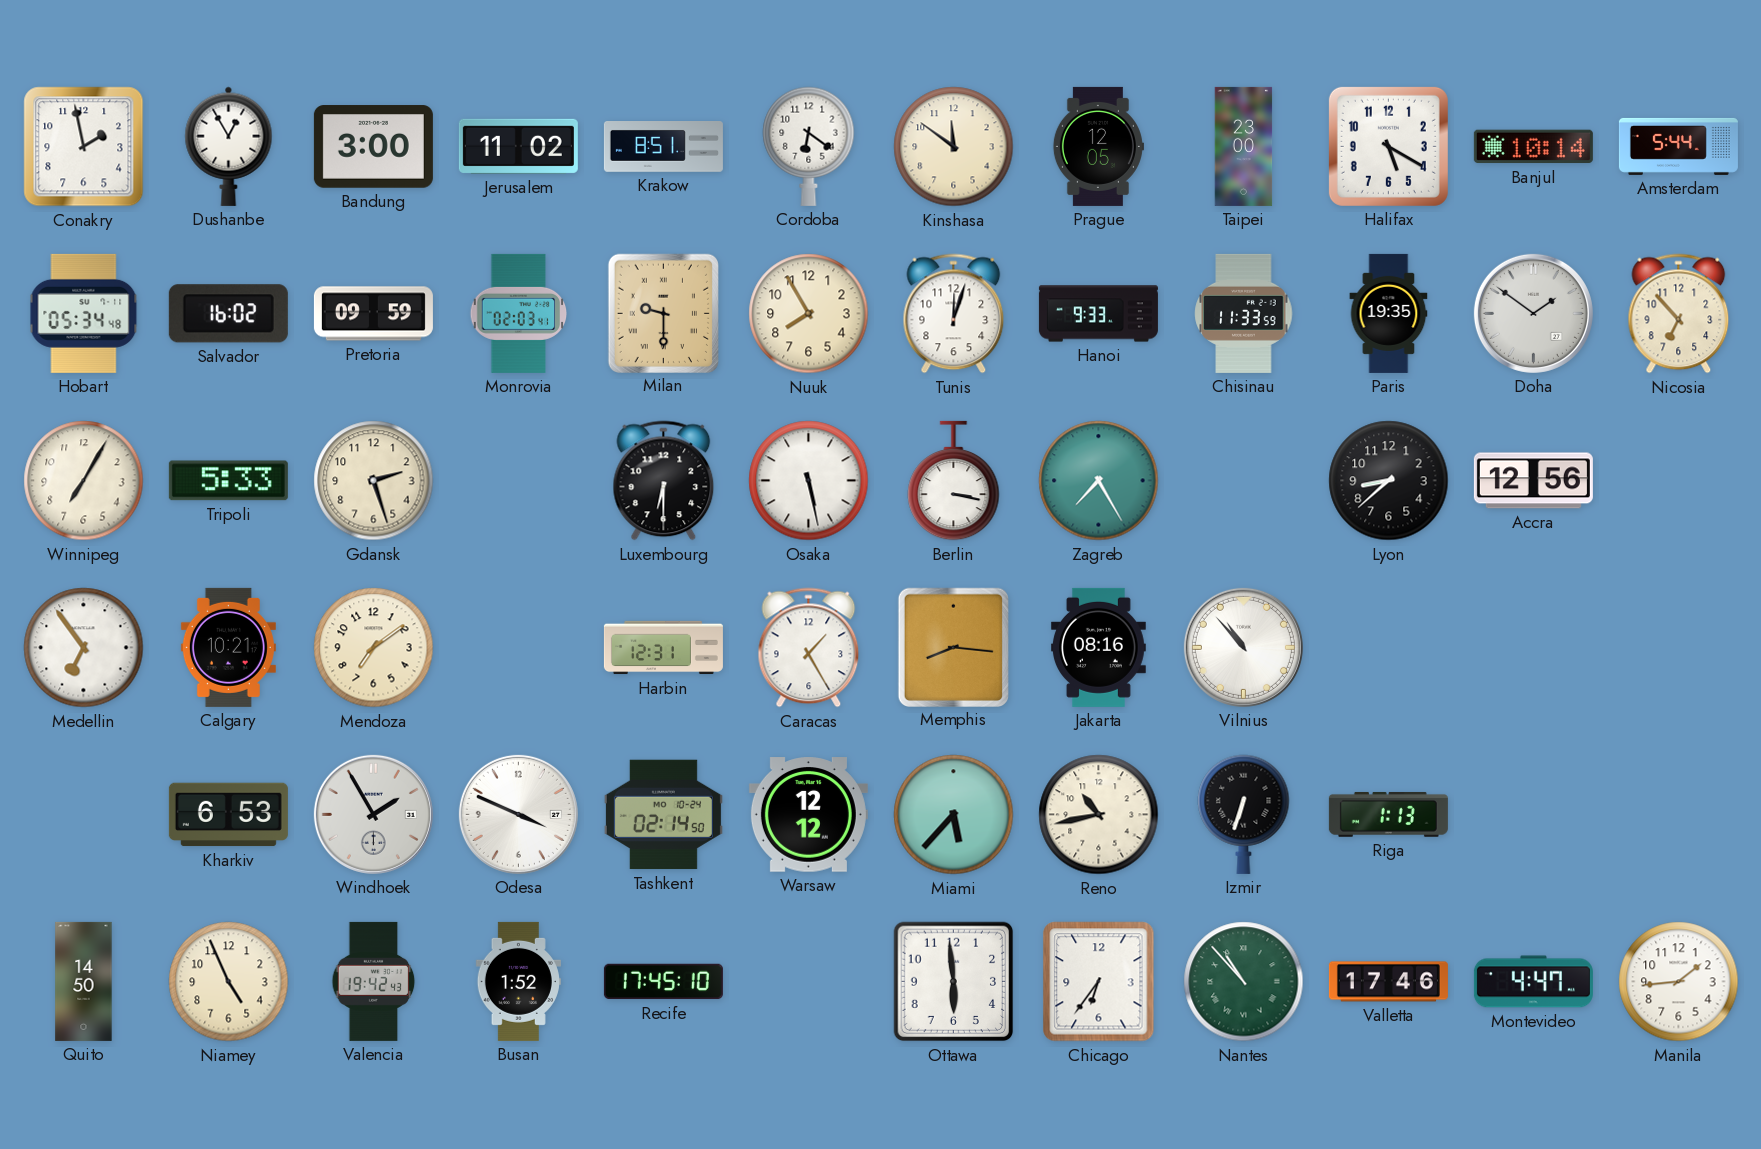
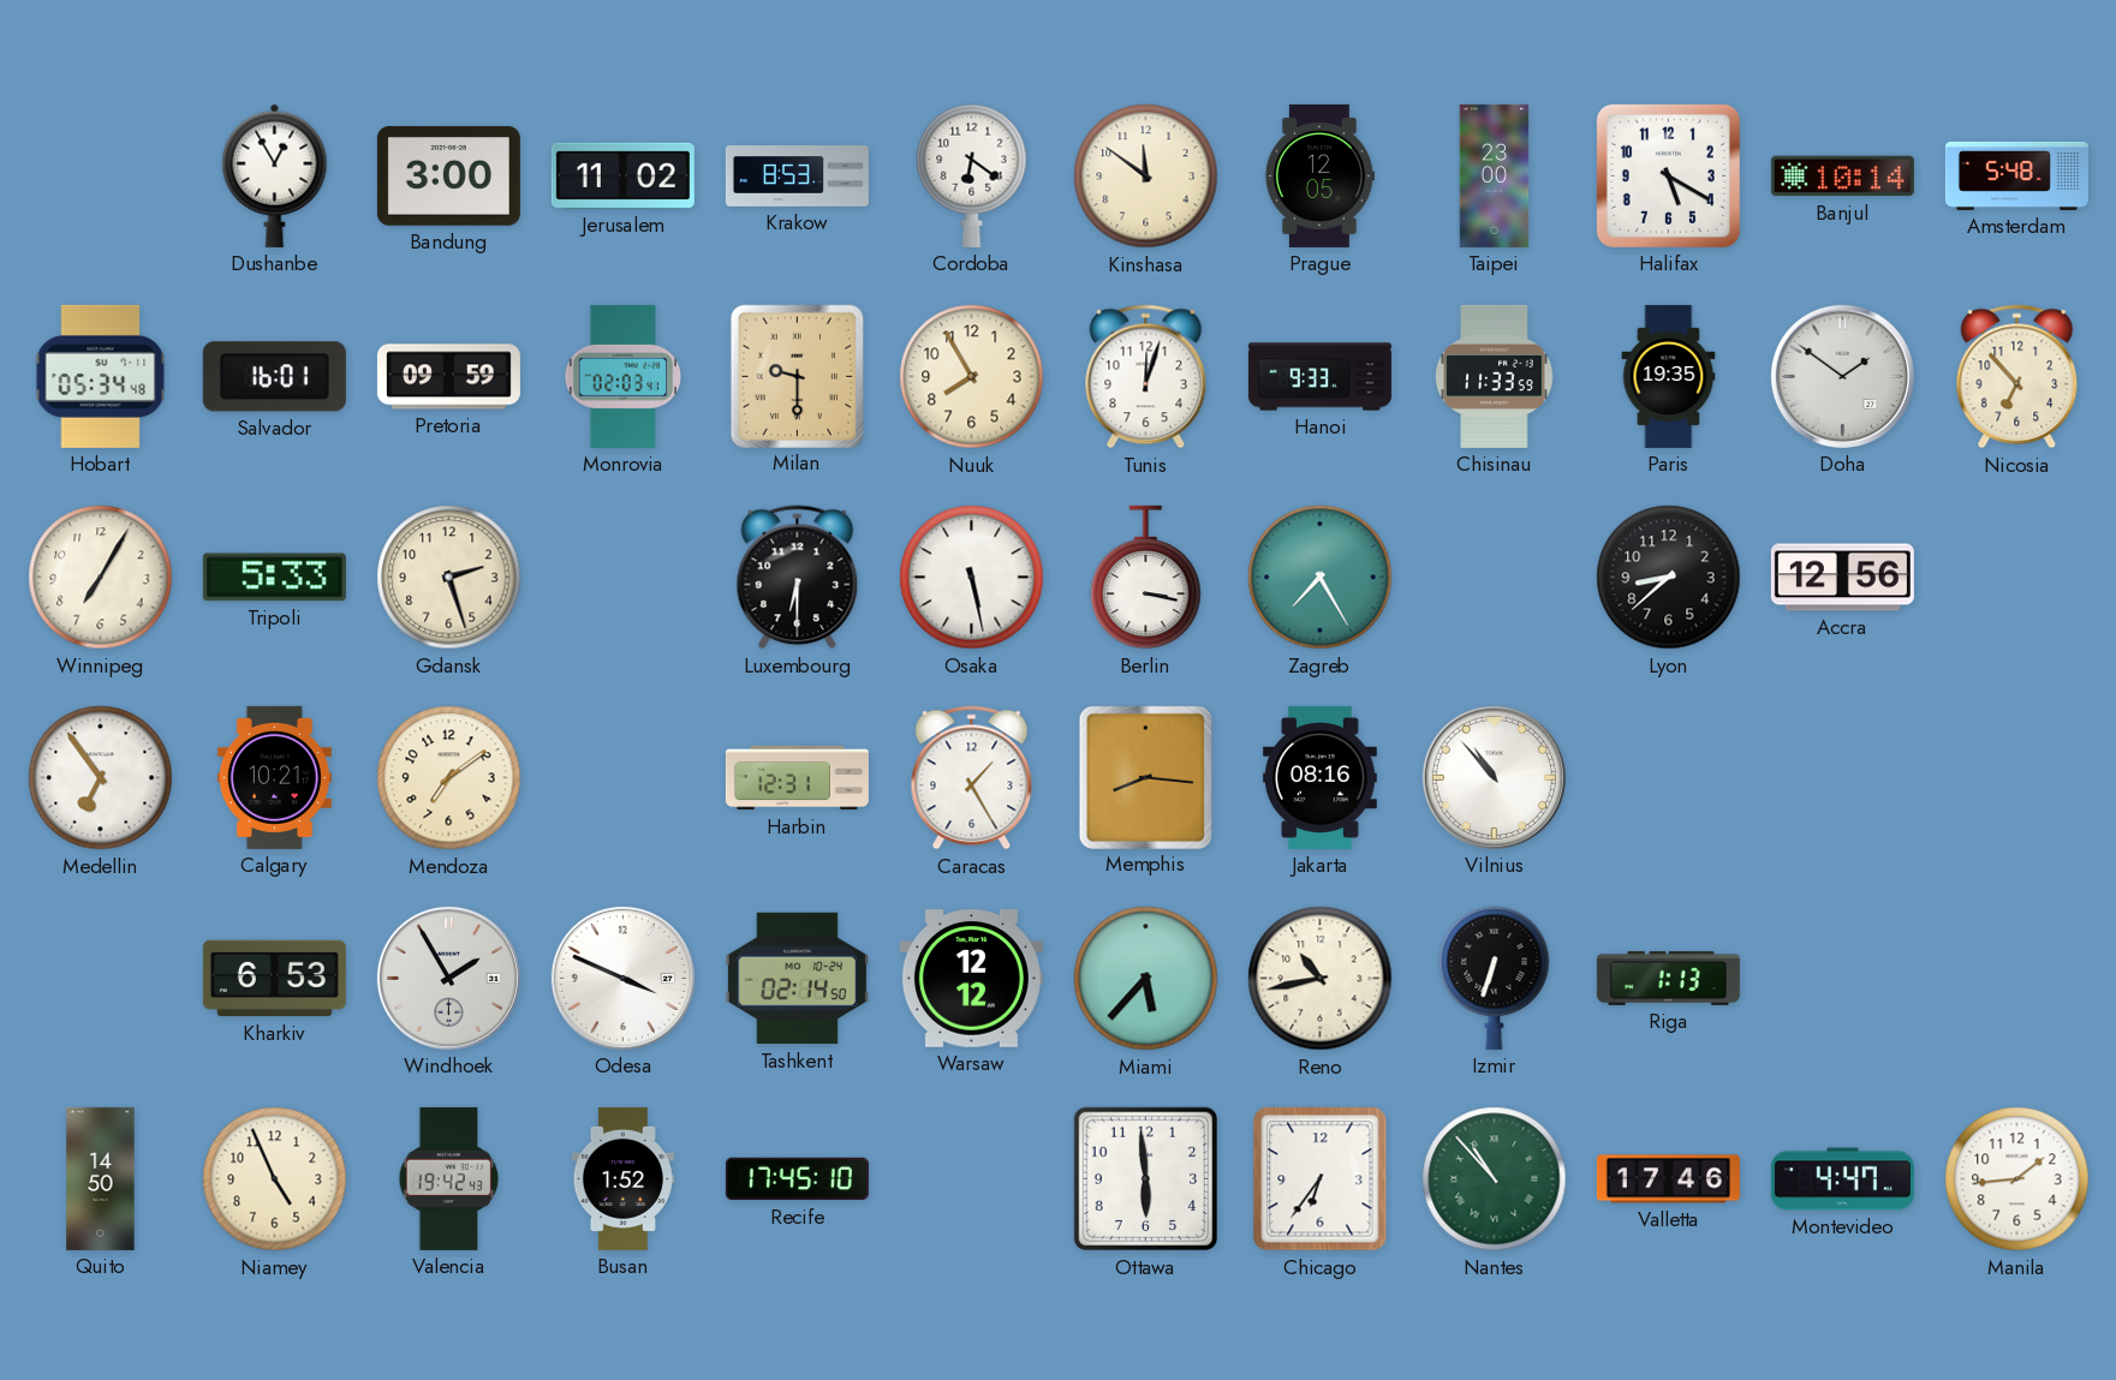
Conakry: 1:58 -> none
Krakow: 8:51 -> 8:53
Amsterdam: 5:44 -> 5:48
Salvador: 16:02 -> 16:01
